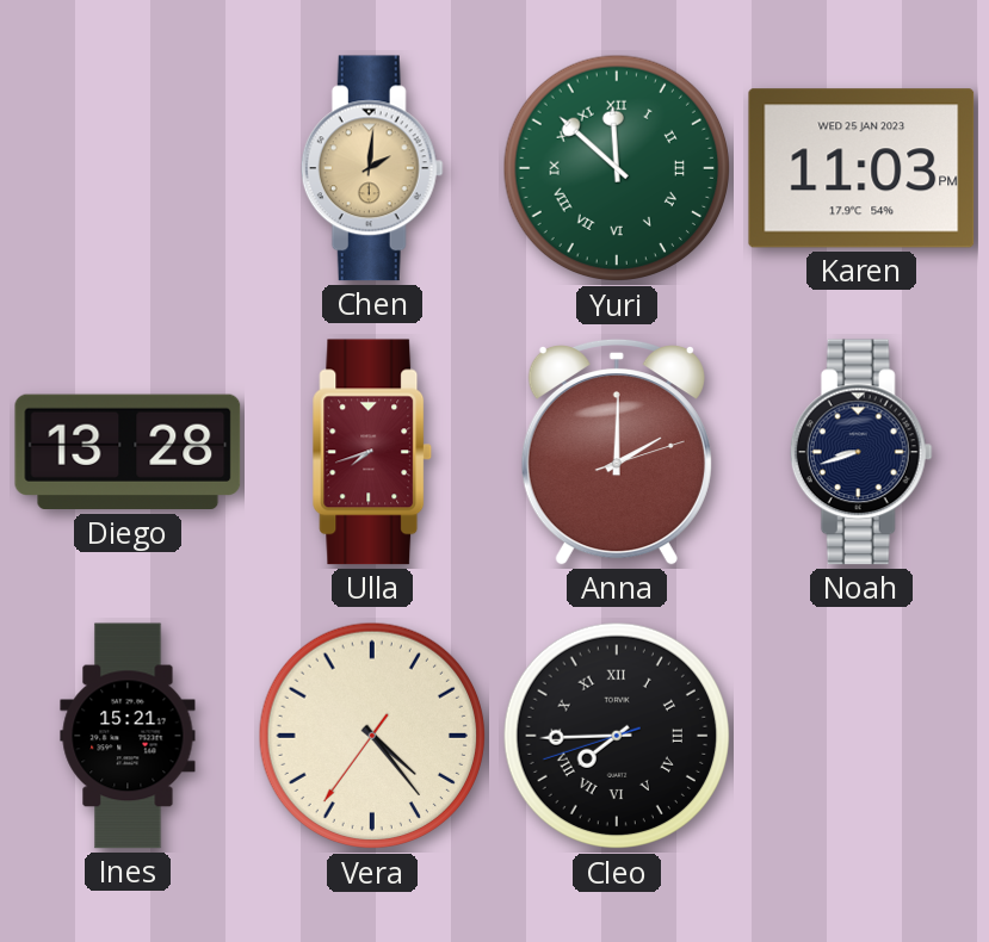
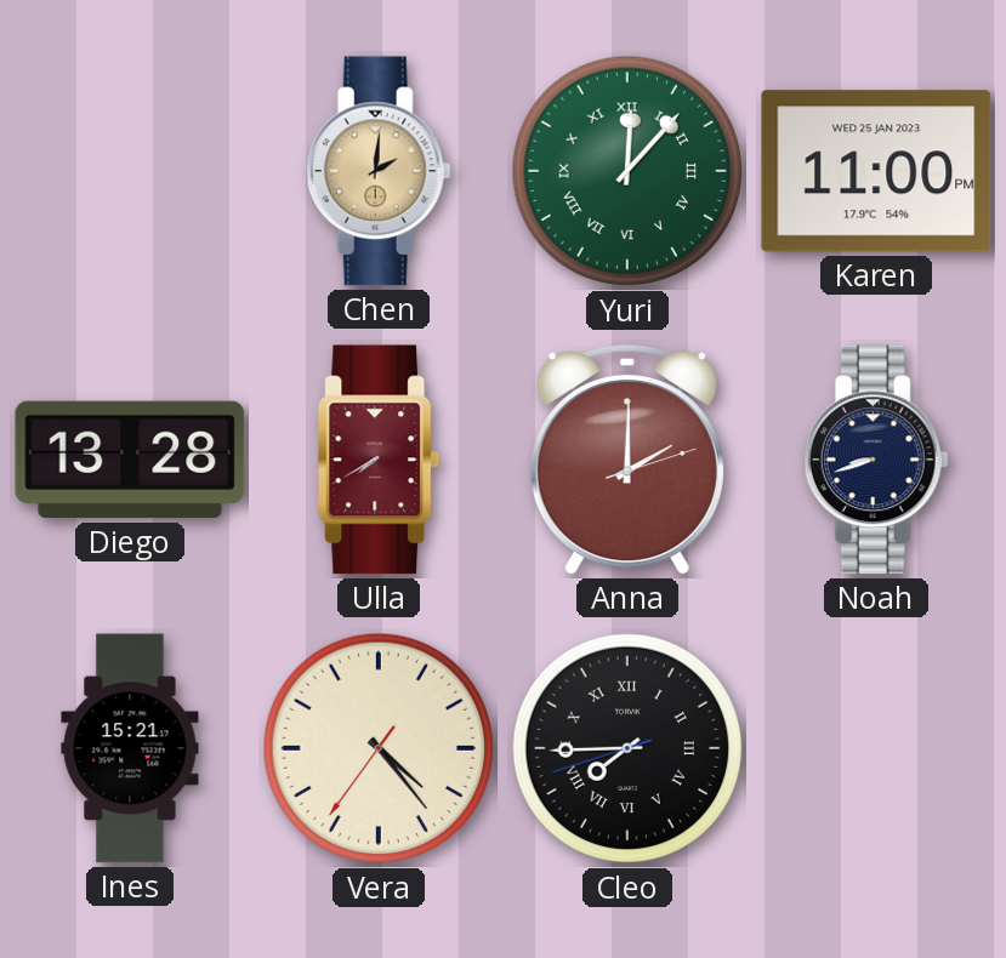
Yuri: 11:52 -> 12:07
Karen: 11:03 -> 11:00
Ulla: 7:42 -> 7:40
